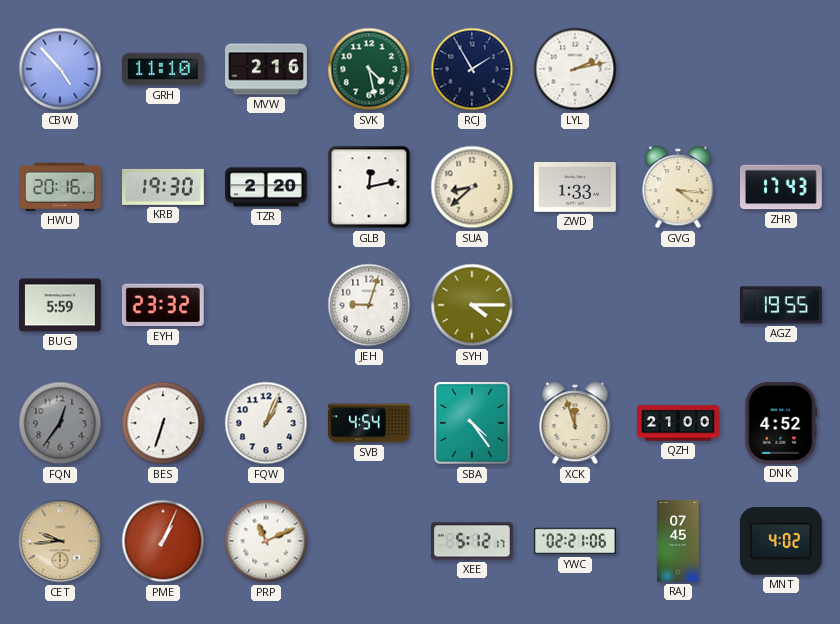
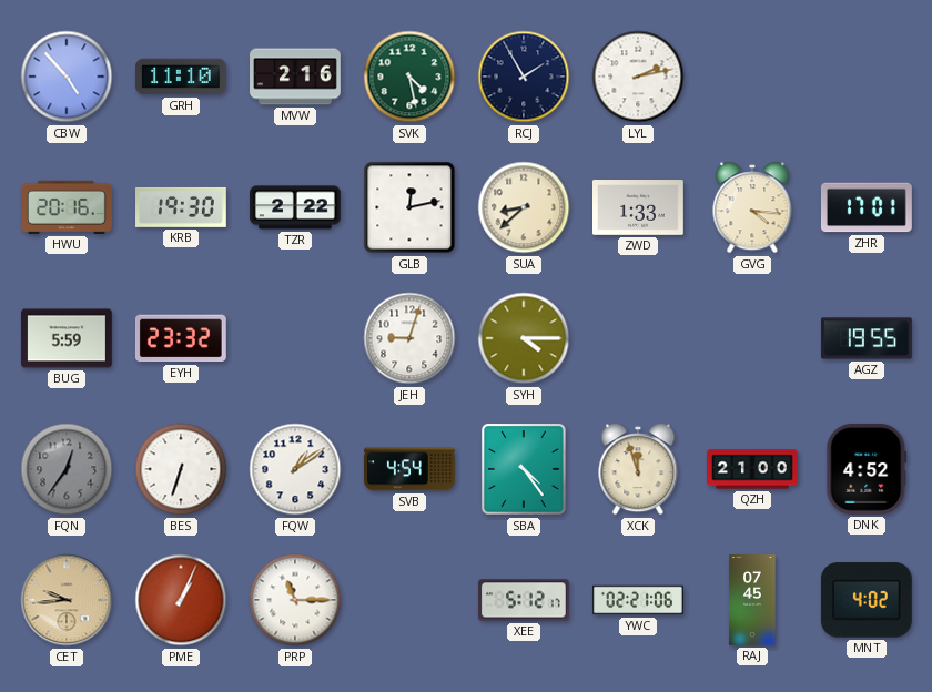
TZR: 2:20 -> 2:22
ZHR: 17:43 -> 17:01
FQW: 1:04 -> 1:09
PRP: 11:11 -> 11:15
